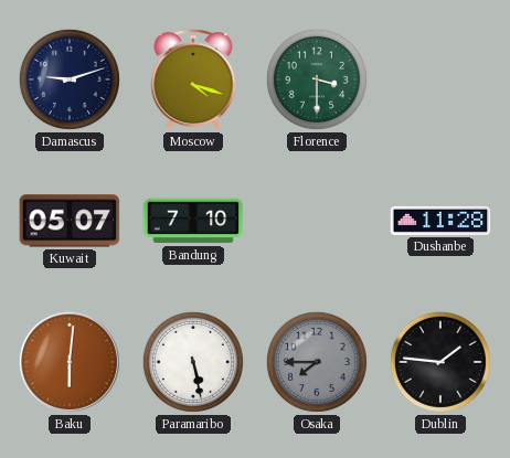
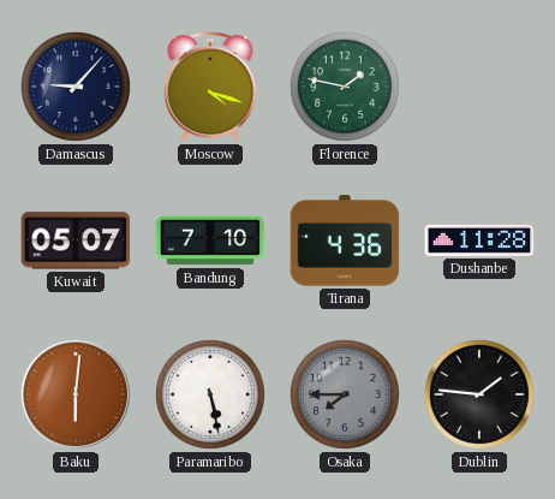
Damascus: 9:12 -> 9:07
Florence: 3:30 -> 1:47
Tirana: none -> 4:36
